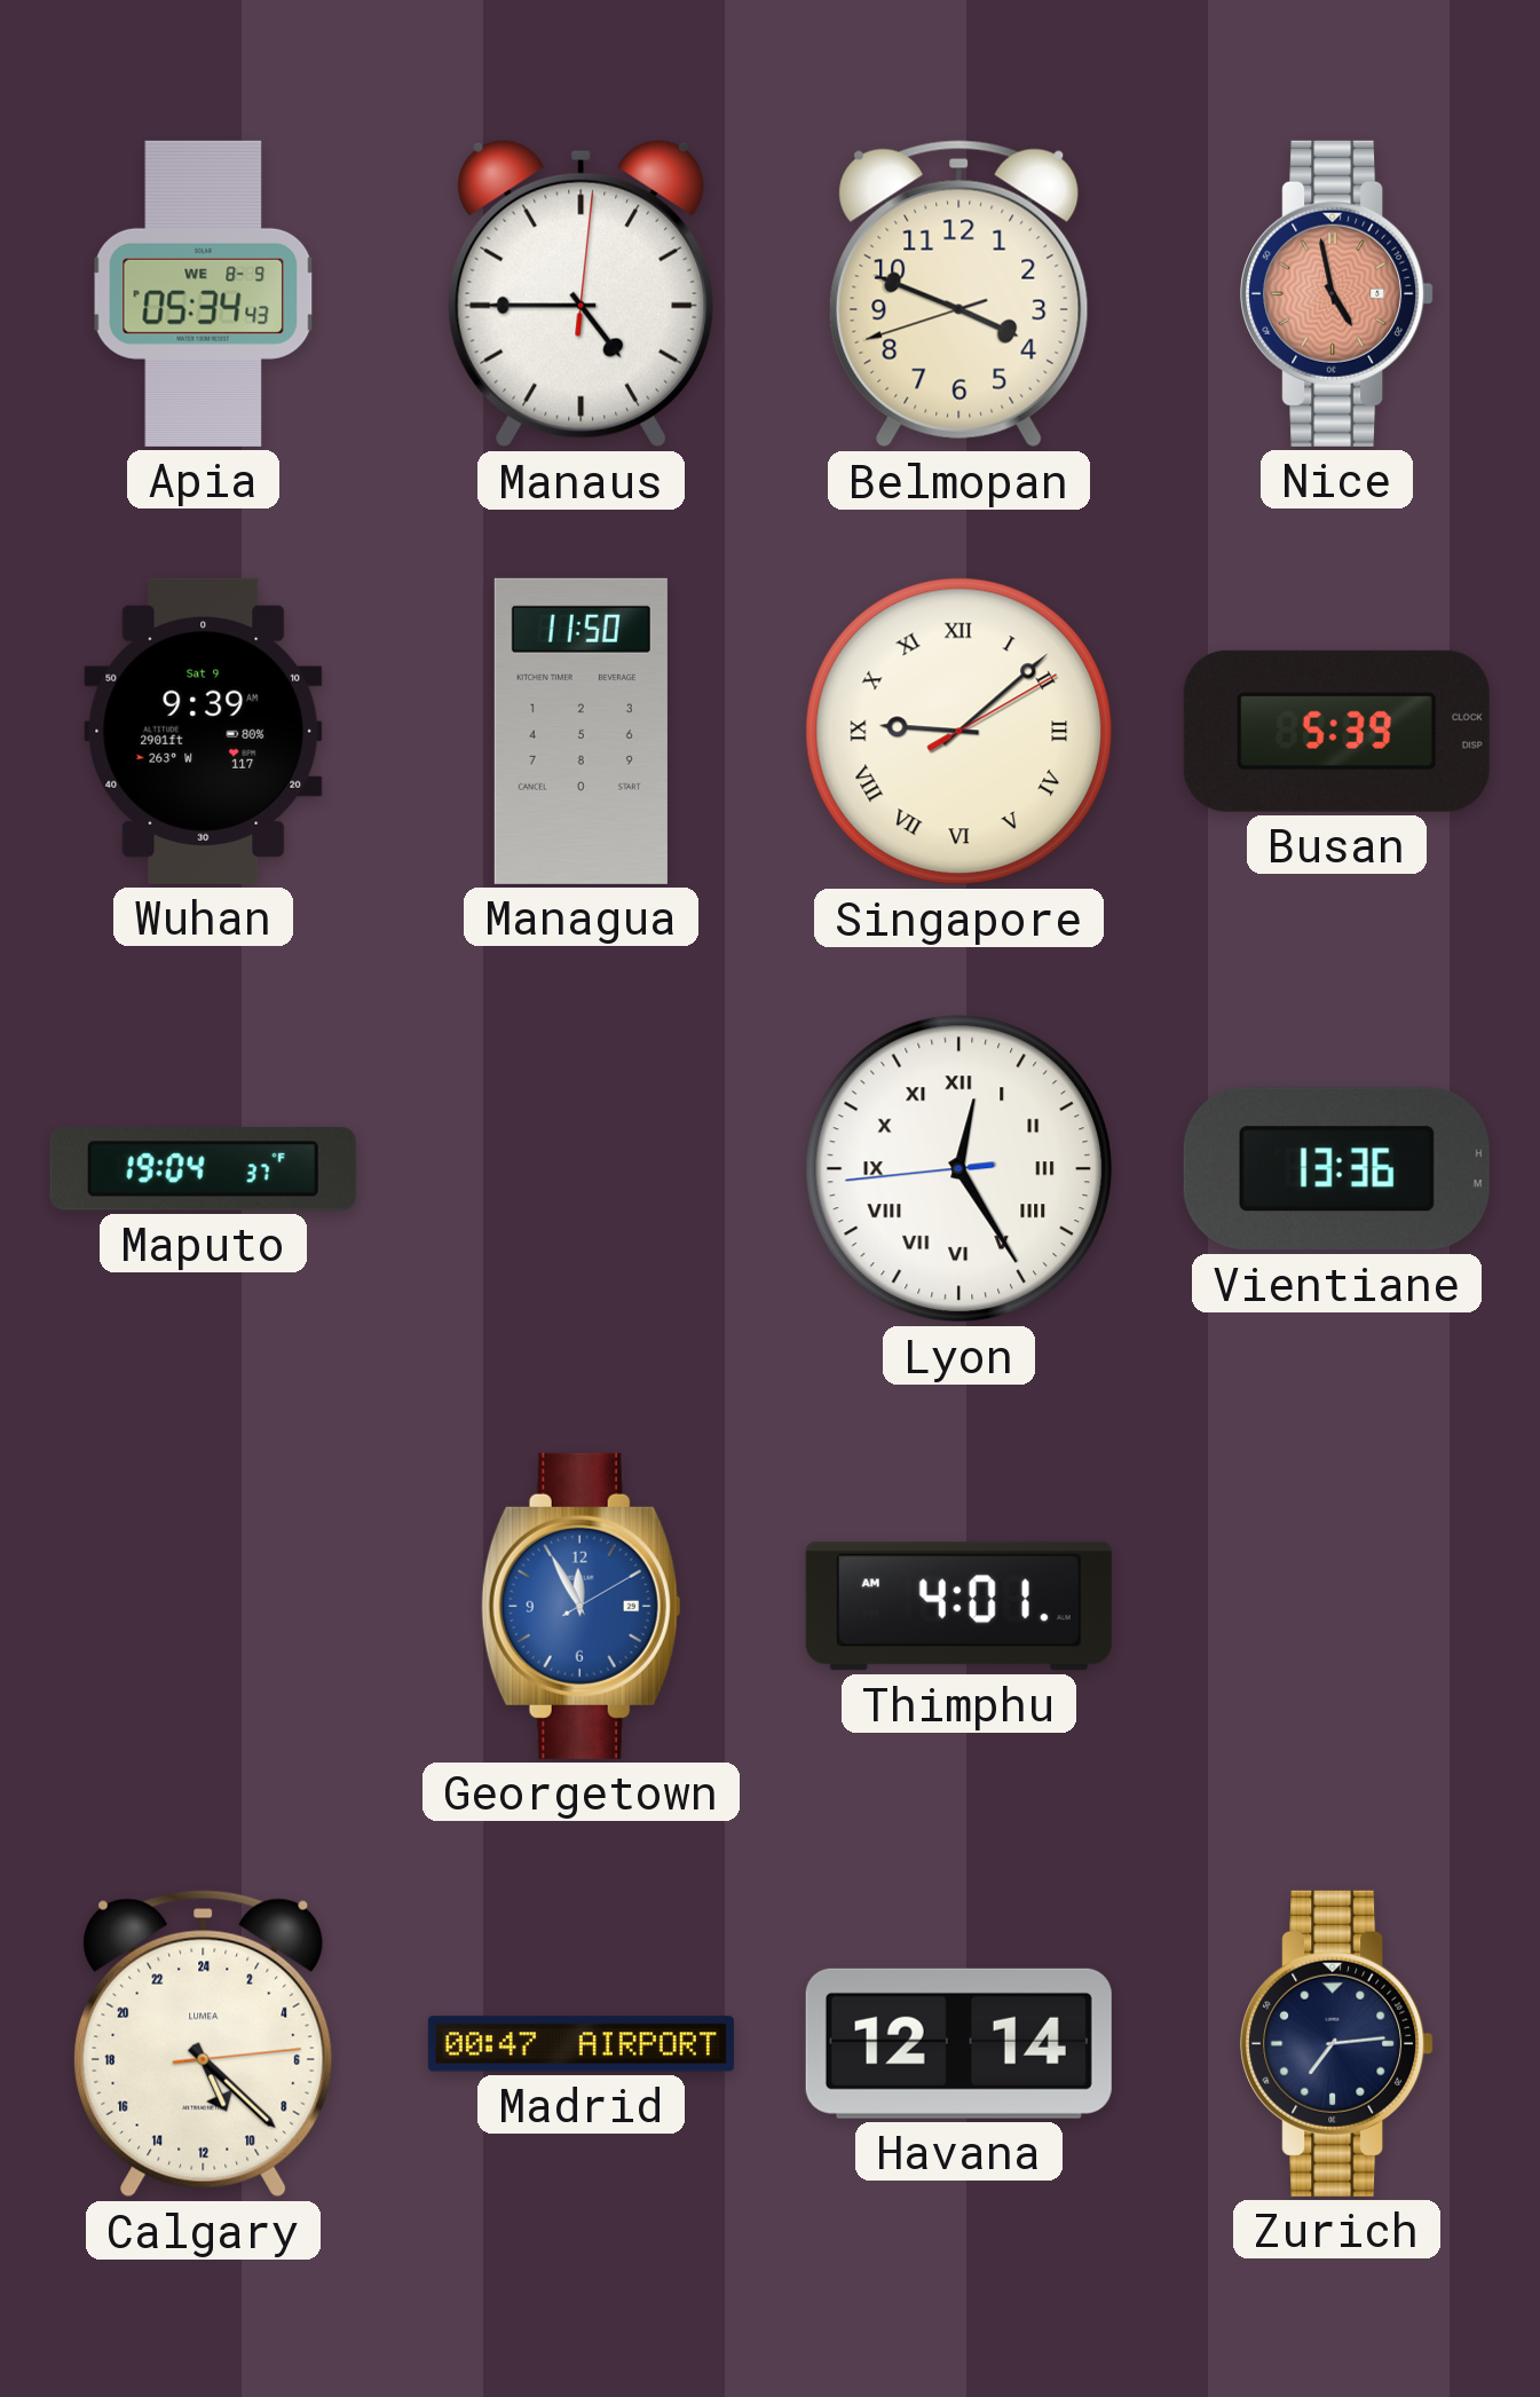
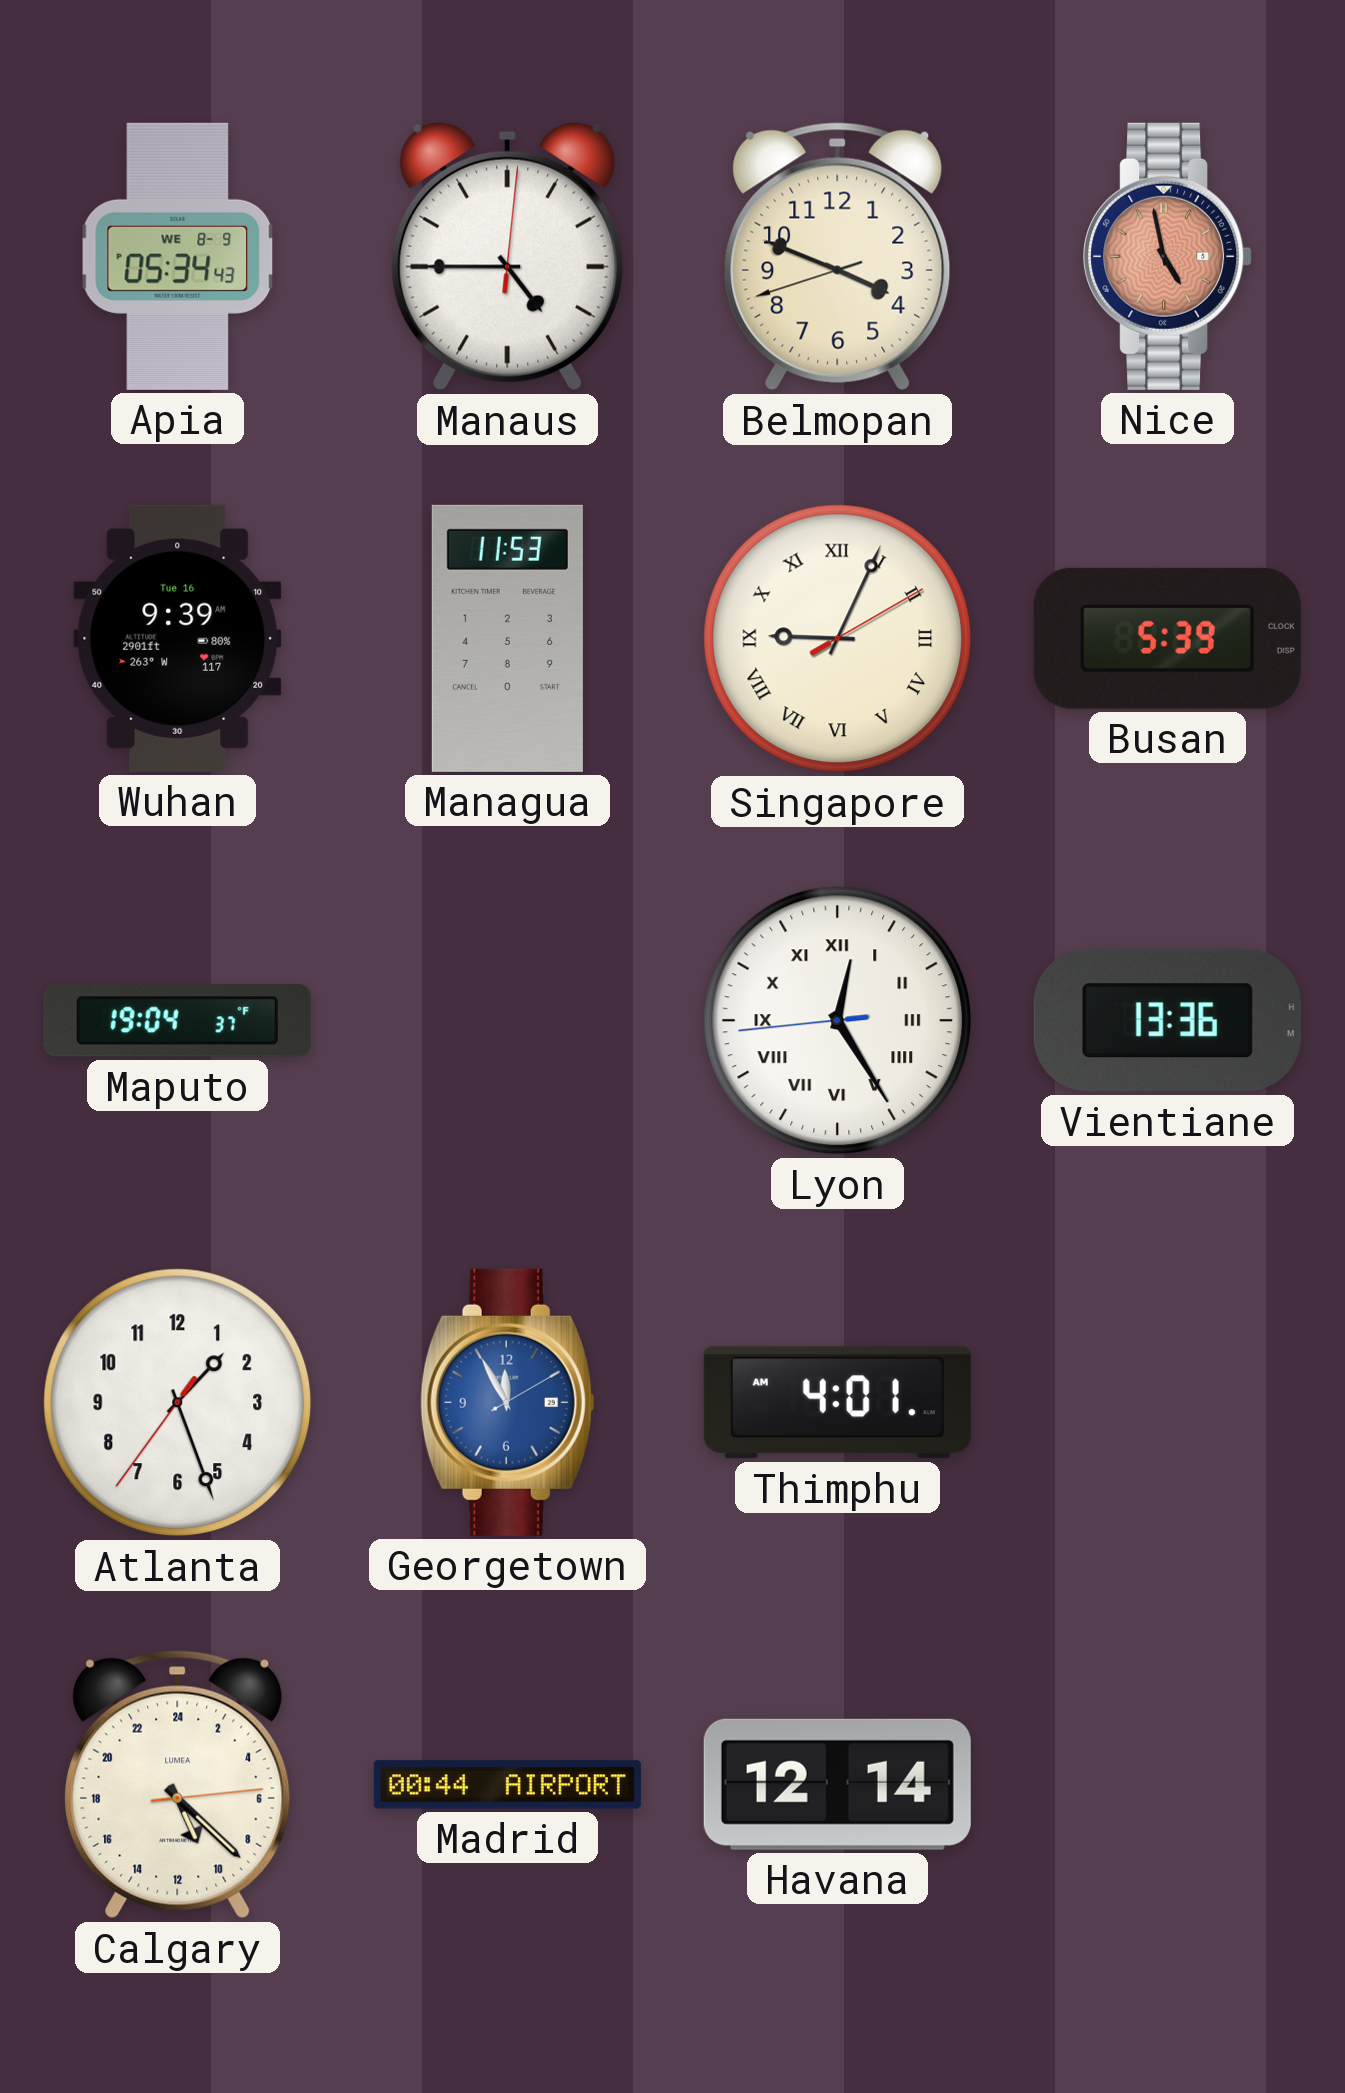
Wuhan date: Sat 9 -> Tue 16
Managua: 11:50 -> 11:53
Singapore: 9:08 -> 9:04
Atlanta: none -> 1:26
Madrid: 00:47 -> 00:44
Zurich: 7:14 -> none
